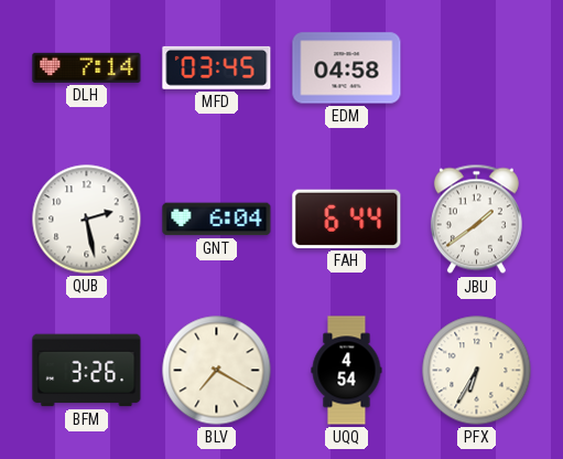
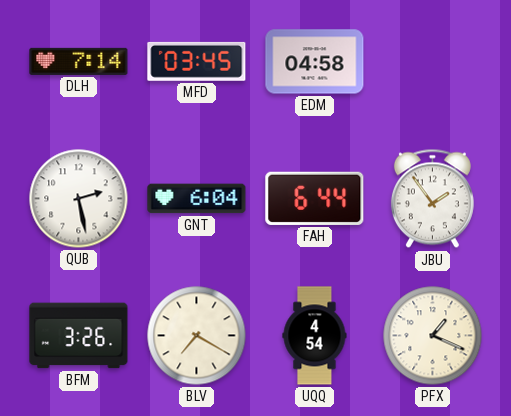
JBU: 1:39 -> 1:54
PFX: 6:35 -> 1:19
